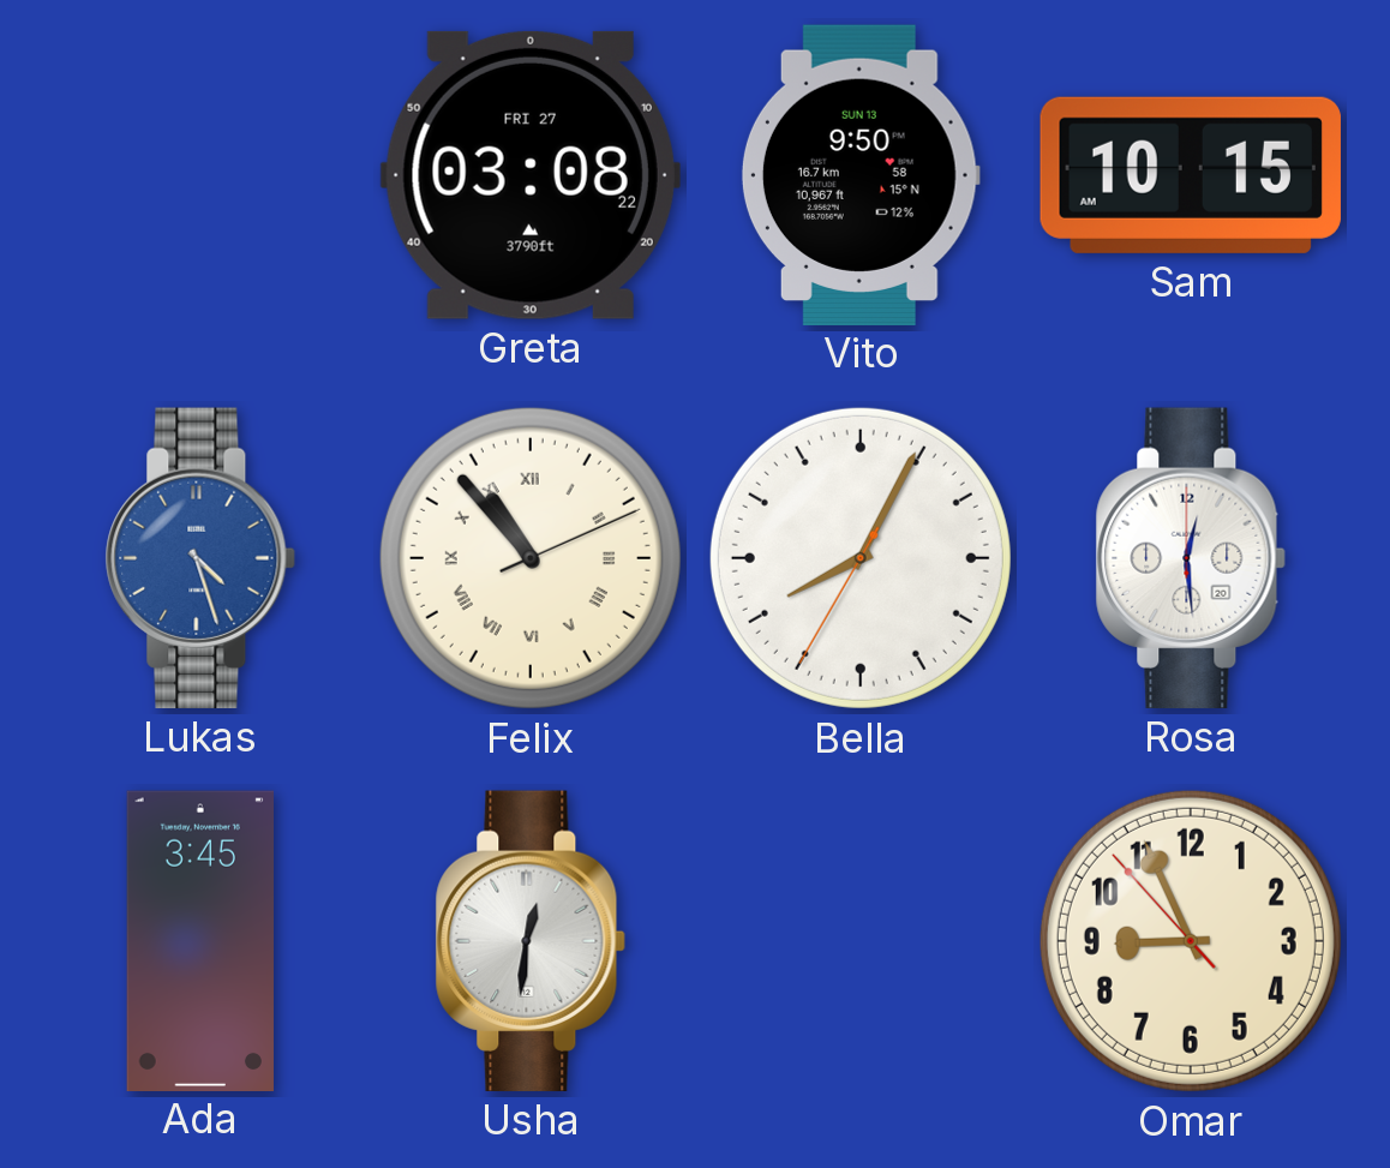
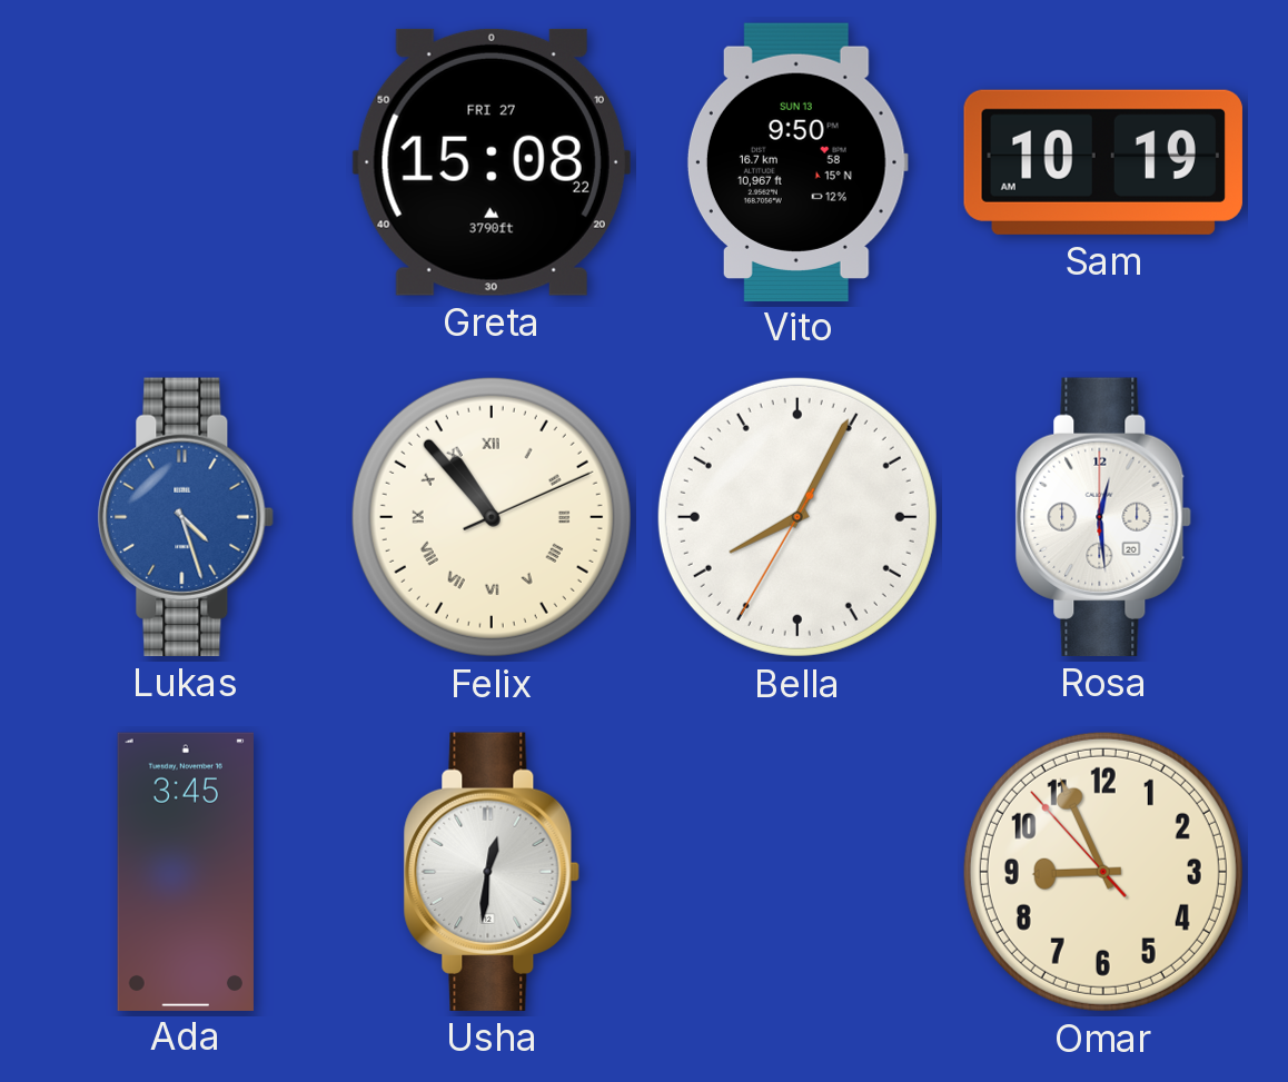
Greta: 03:08 -> 15:08
Sam: 10:15 -> 10:19
